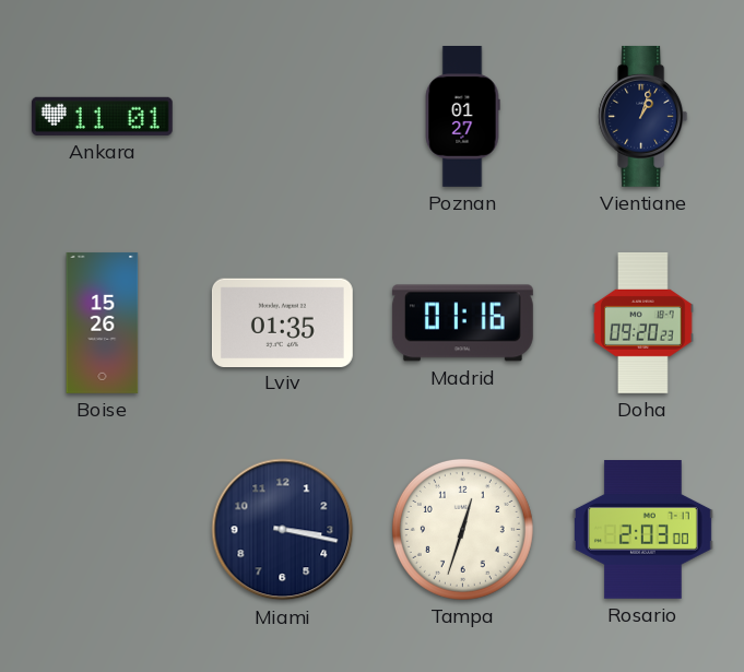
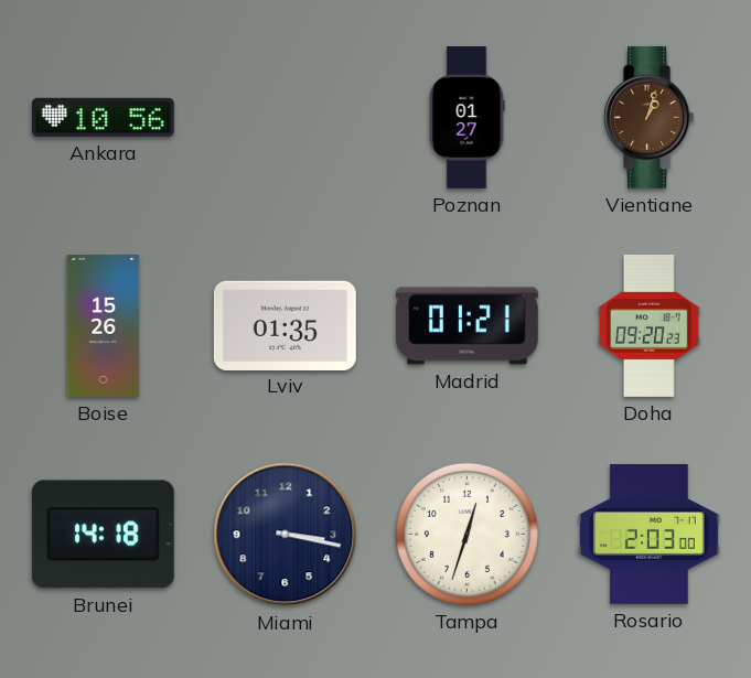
Ankara: 11:01 -> 10:56
Vientiane dial: navy -> brown
Madrid: 01:16 -> 01:21
Brunei: none -> 14:18
